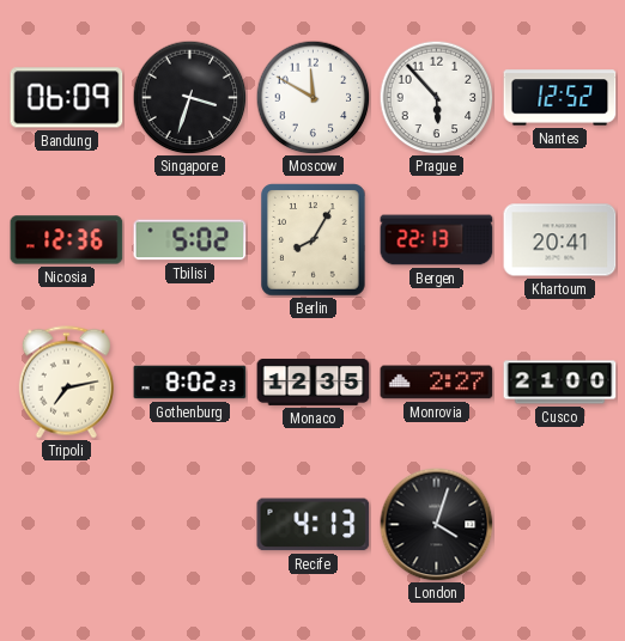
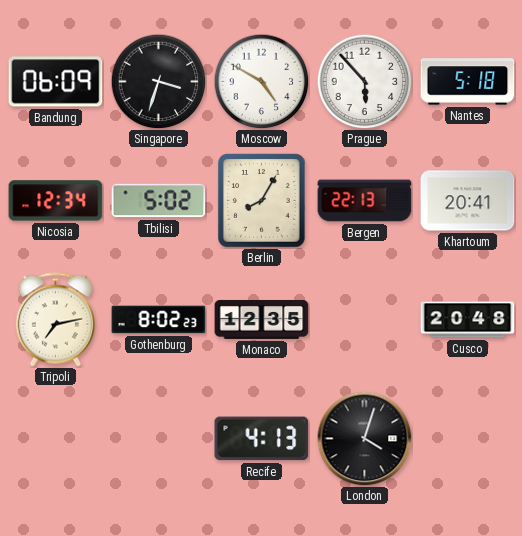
Moscow: 11:50 -> 4:50
Nantes: 12:52 -> 5:18
Nicosia: 12:36 -> 12:34
Monrovia: 2:27 -> none
Cusco: 21:00 -> 20:48
